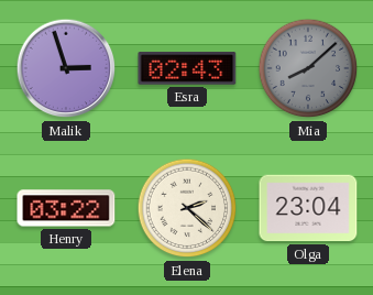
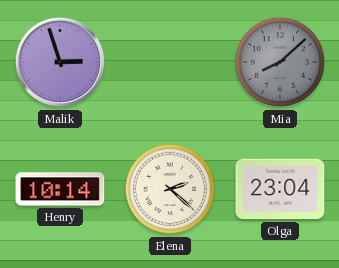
Esra: 02:43 -> none
Henry: 03:22 -> 10:14
